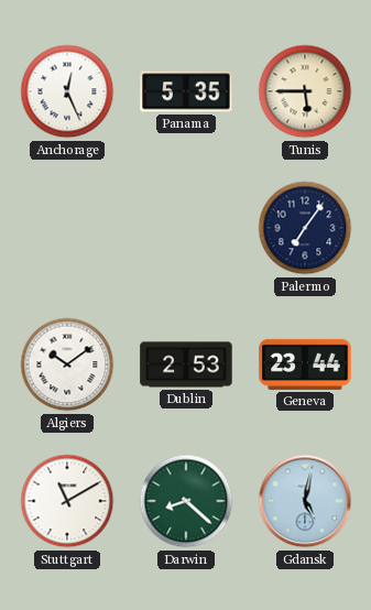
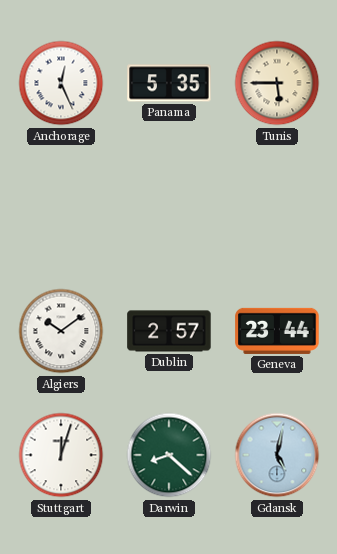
Palermo: 7:06 -> none
Dublin: 2:53 -> 2:57
Stuttgart: 11:10 -> 12:03
